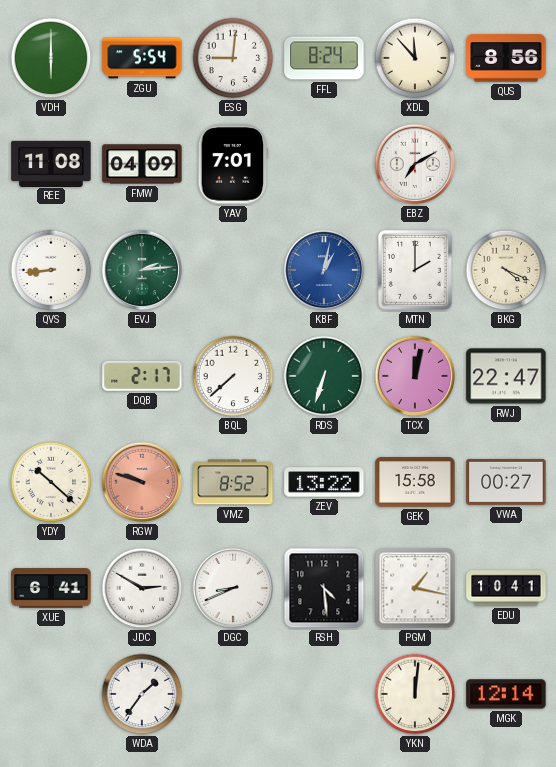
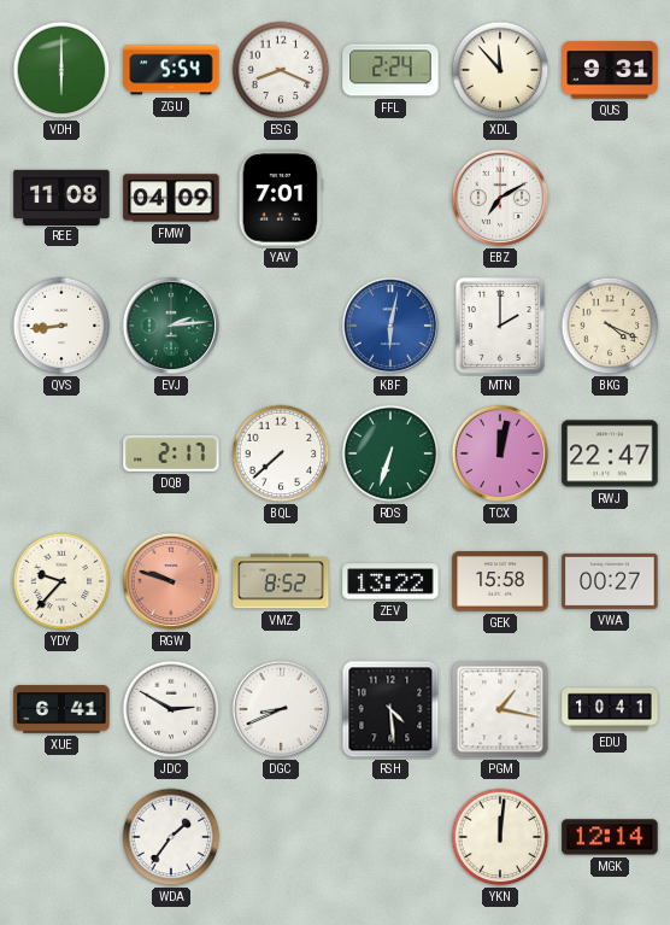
ESG: 9:01 -> 8:19
FFL: 8:24 -> 2:24
QUS: 8:56 -> 9:31
KBF: 1:02 -> 6:02
YDY: 10:22 -> 9:37
